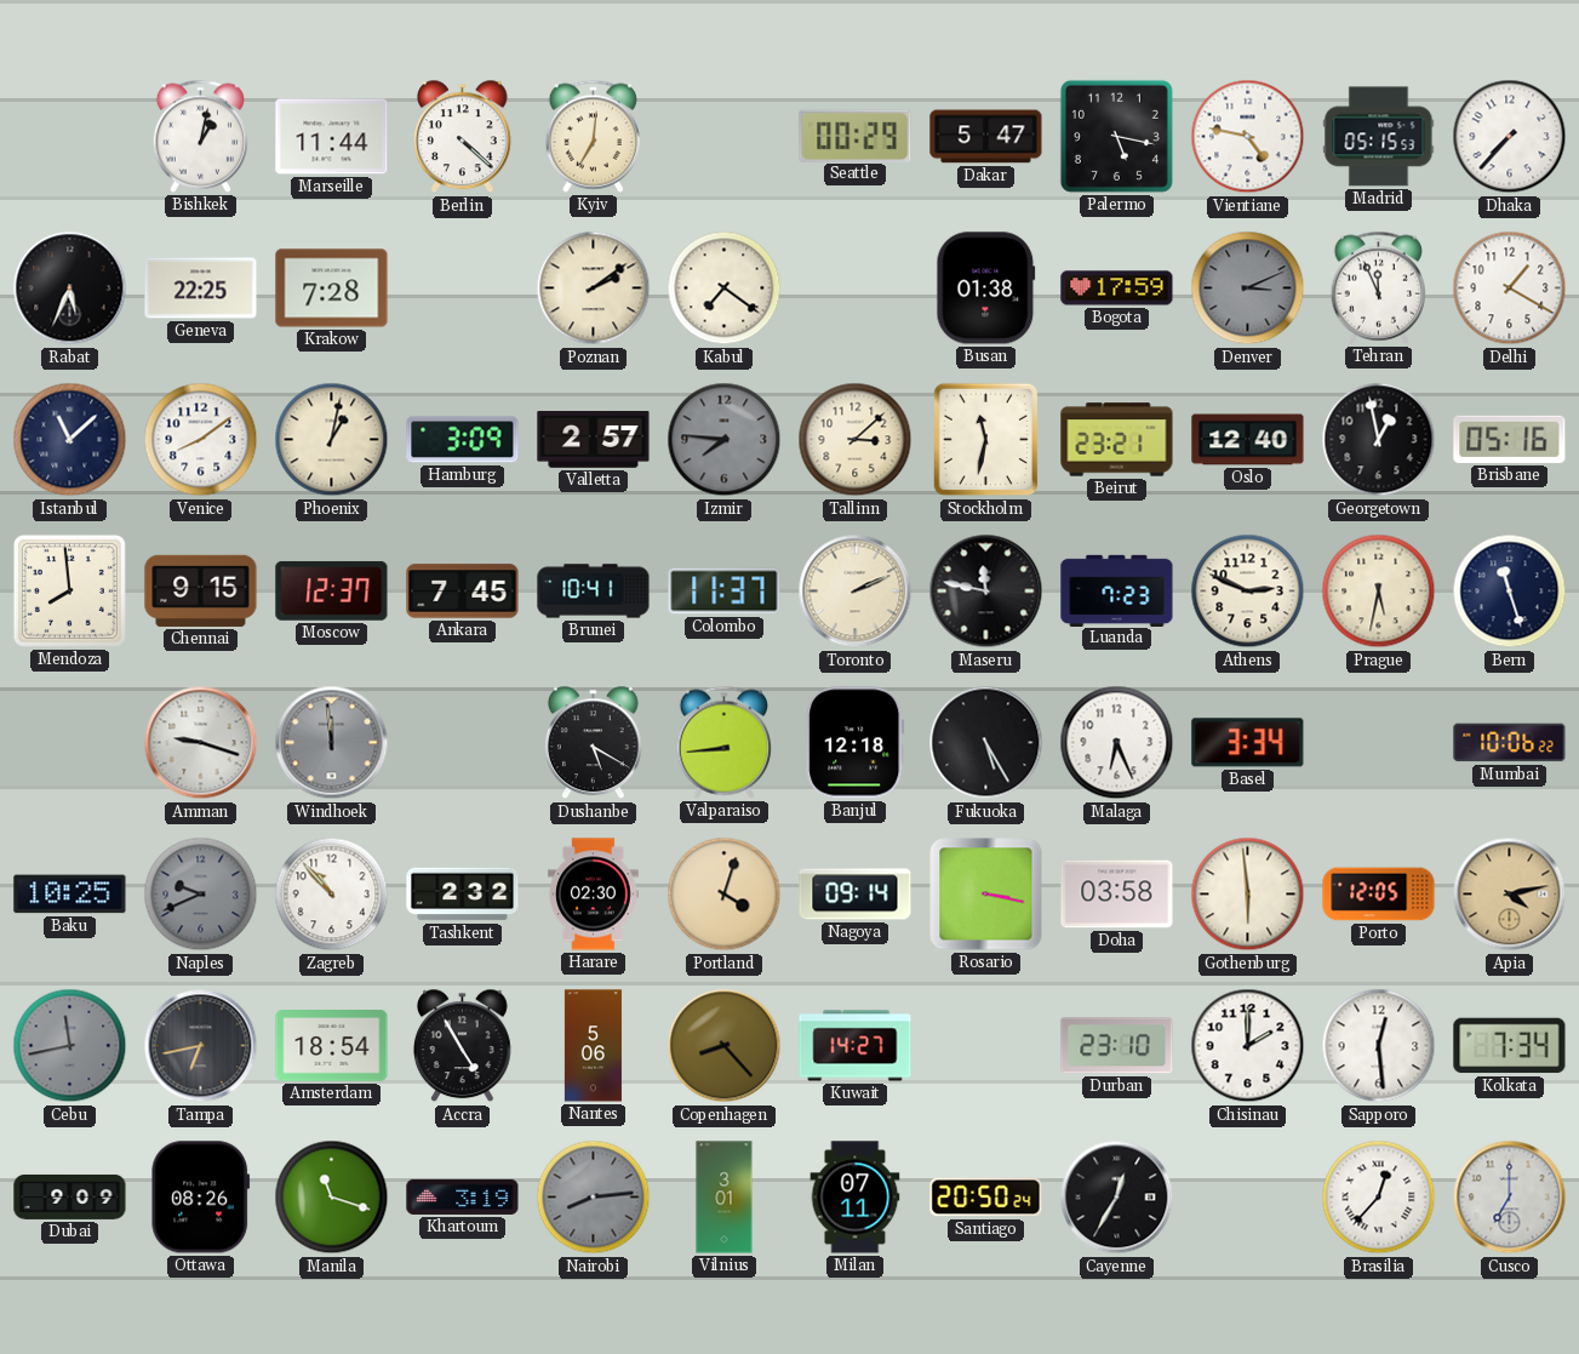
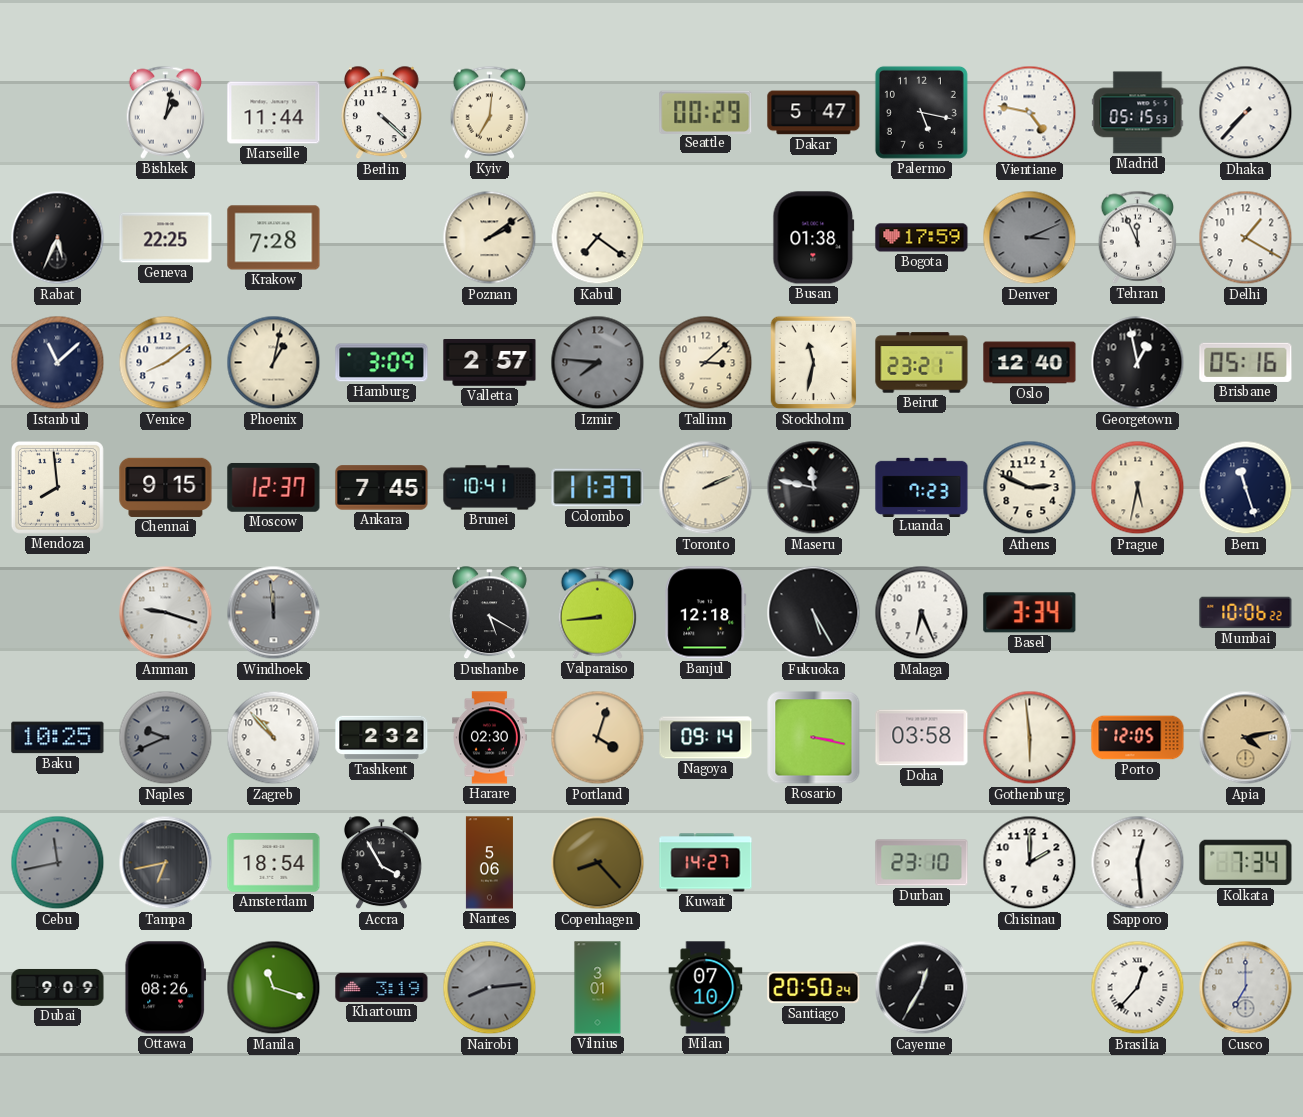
Accra: 4:55 -> 3:55
Milan: 07:11 -> 07:10
